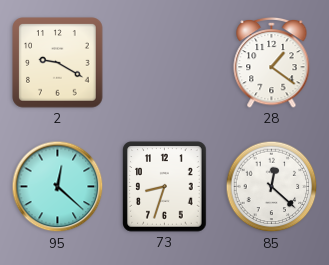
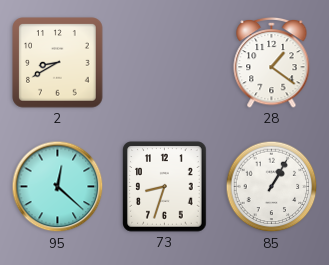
2: 9:20 -> 8:40
85: 12:22 -> 1:05
